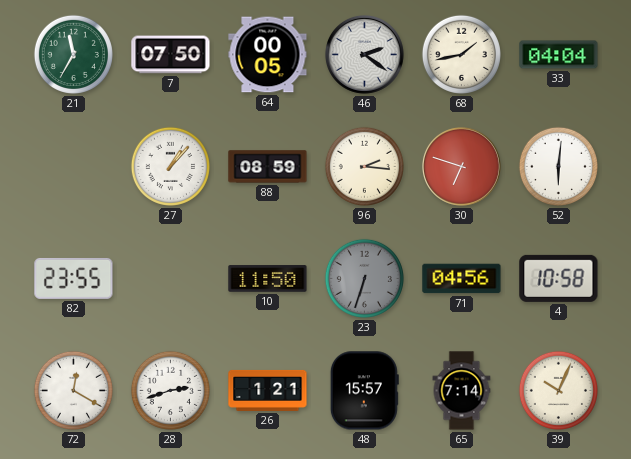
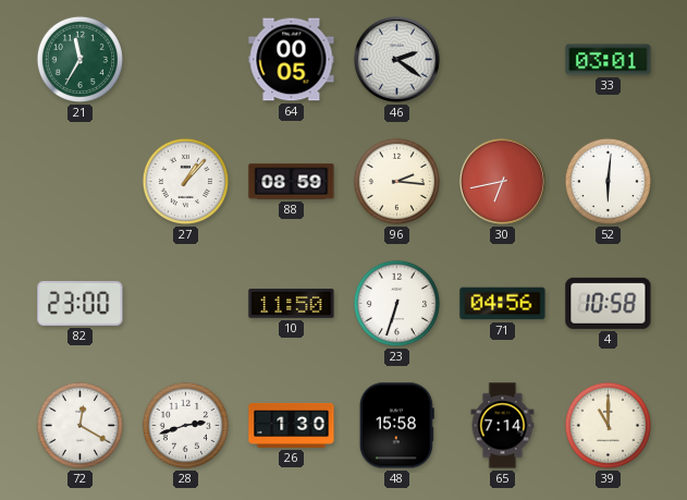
7: 07:50 -> none
68: 1:43 -> none
33: 04:04 -> 03:01
30: 6:48 -> 6:43
82: 23:55 -> 23:00
23 dial: grey -> white
26: 1:21 -> 1:30
48: 15:57 -> 15:58
39: 10:04 -> 11:00
